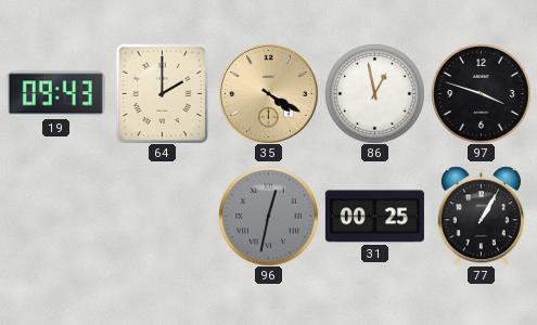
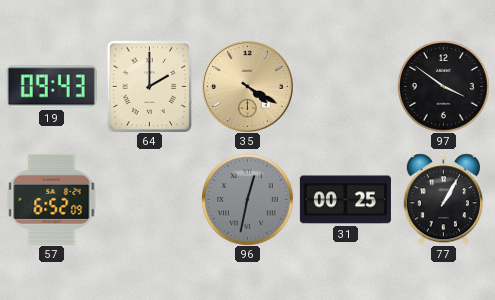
86: 12:58 -> none
97: 3:48 -> 3:51
57: none -> 6:52
